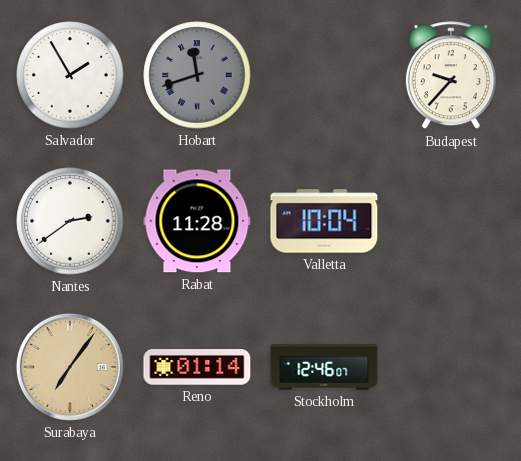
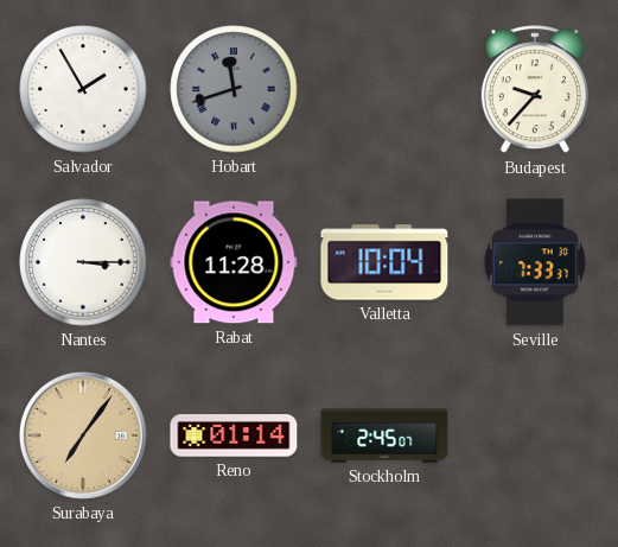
Nantes: 2:39 -> 3:15
Seville: none -> 7:33
Stockholm: 12:46 -> 2:45
